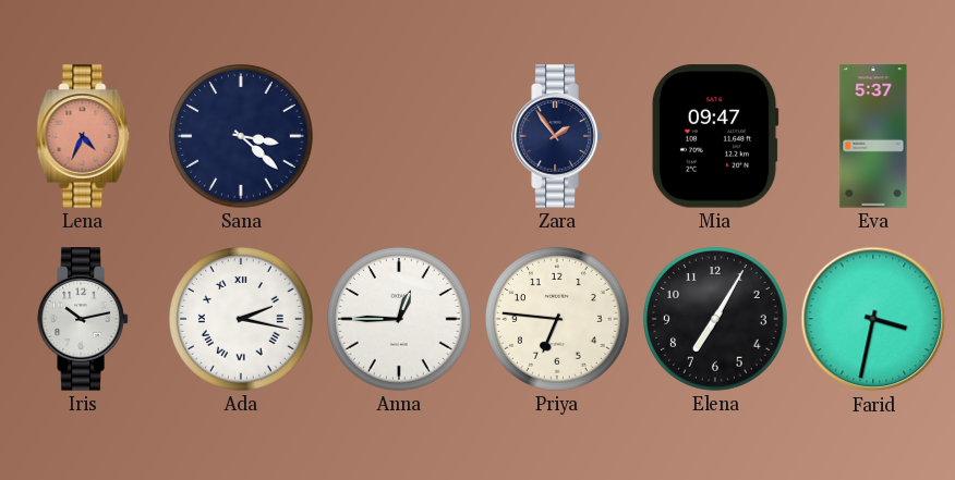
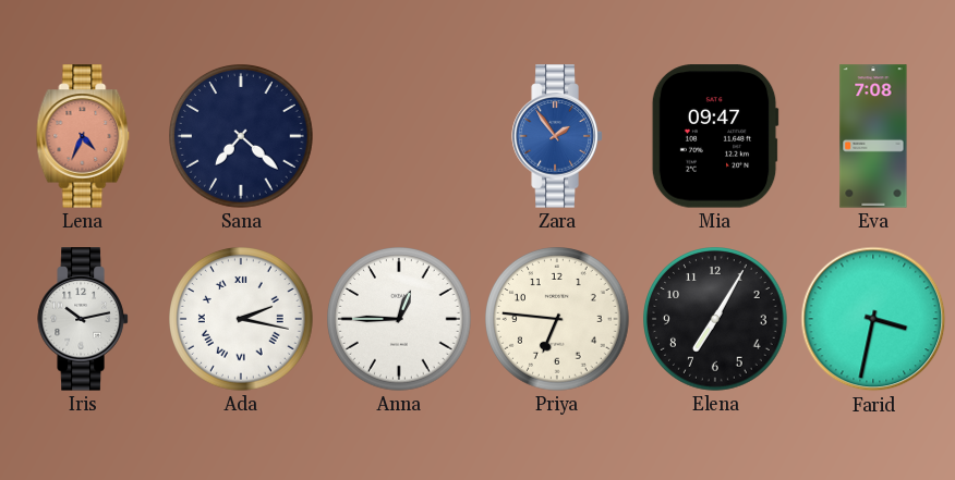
Sana: 3:22 -> 7:22
Zara dial: navy -> blue
Eva: 5:37 -> 7:08
